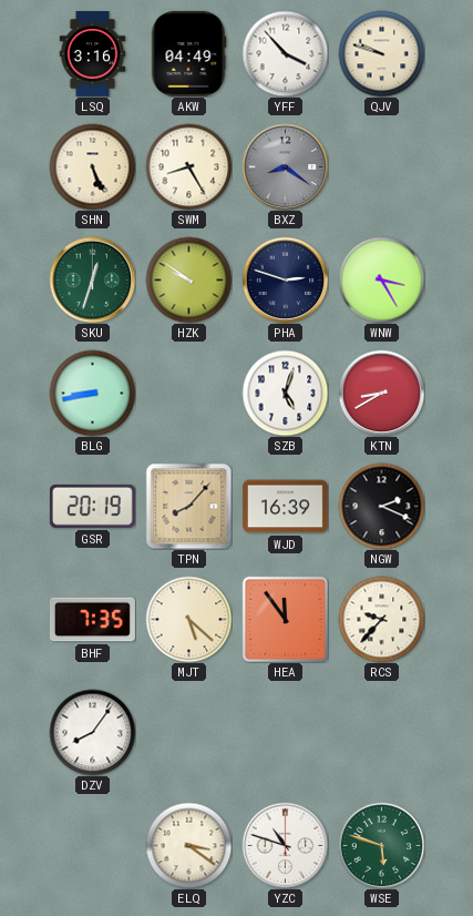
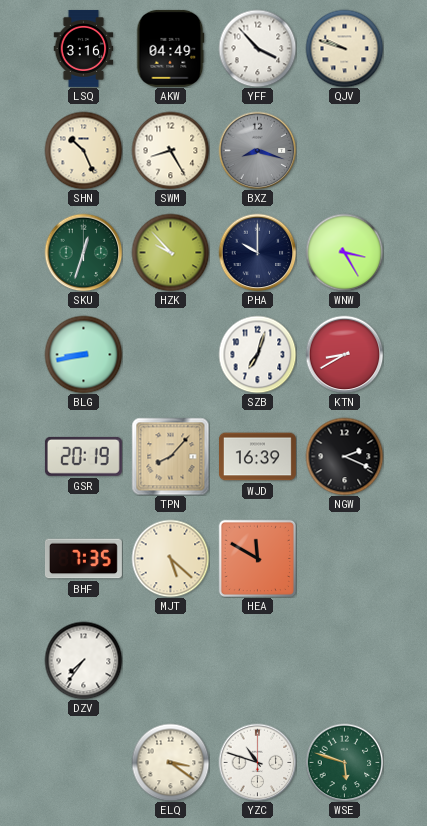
SHN: 5:26 -> 10:26
BXZ: 8:21 -> 8:18
HZK: 9:51 -> 9:53
PHA: 2:48 -> 10:00
SZB: 5:03 -> 7:03
HEA: 11:54 -> 11:50
RCS: 9:37 -> none
DZV: 8:06 -> 7:36
